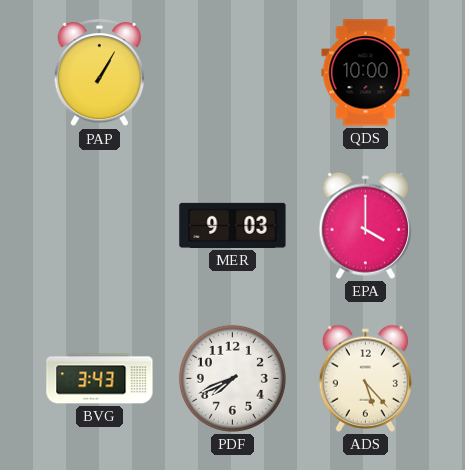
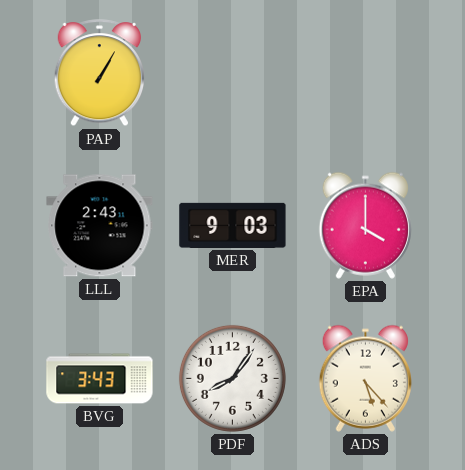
QDS: 10:00 -> none
LLL: none -> 2:43
PDF: 7:41 -> 8:06
